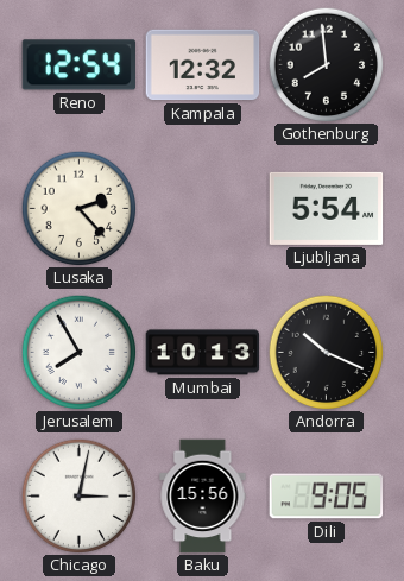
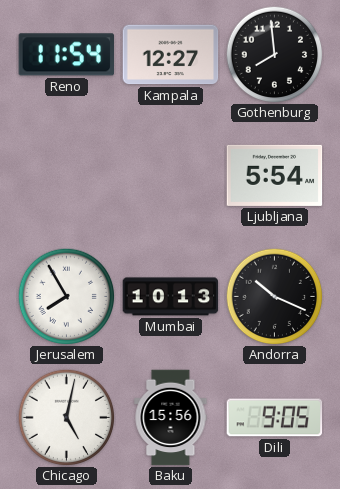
Reno: 12:54 -> 11:54
Kampala: 12:32 -> 12:27
Lusaka: 2:23 -> none
Chicago: 3:02 -> 5:02
